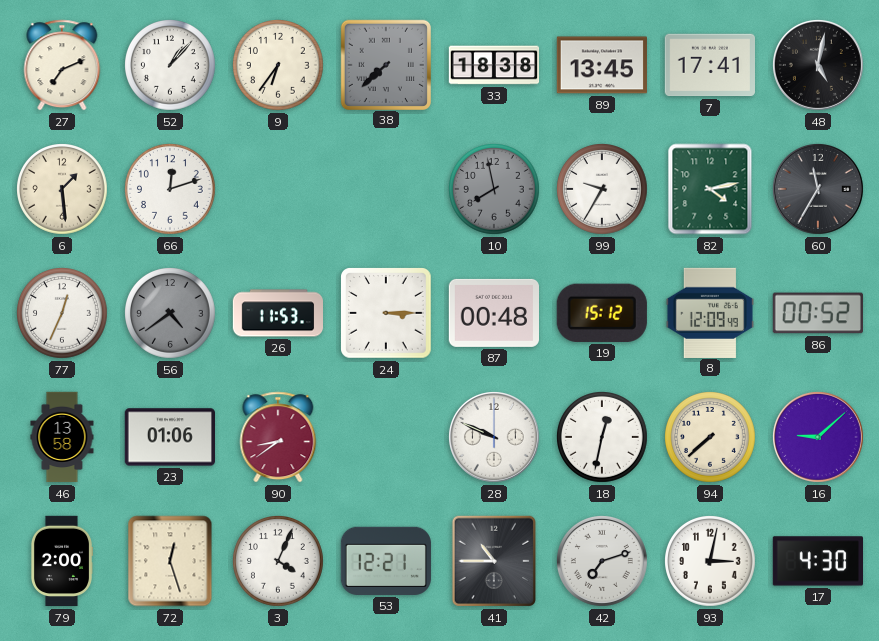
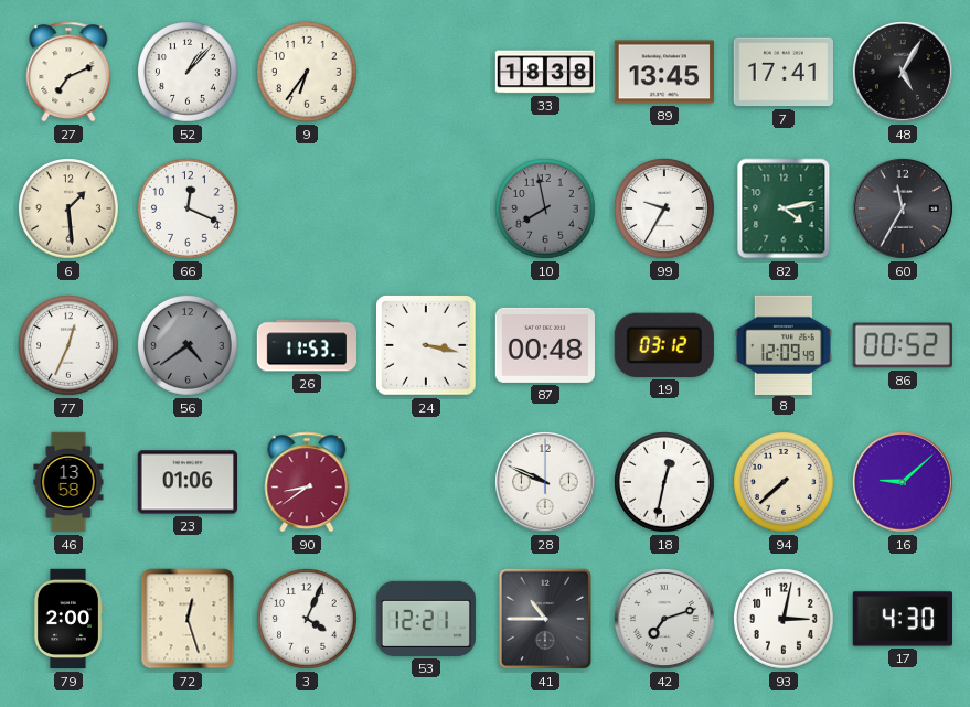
38: 7:38 -> none
48: 5:02 -> 5:05
66: 12:12 -> 12:19
24: 3:15 -> 3:17
19: 15:12 -> 03:12
